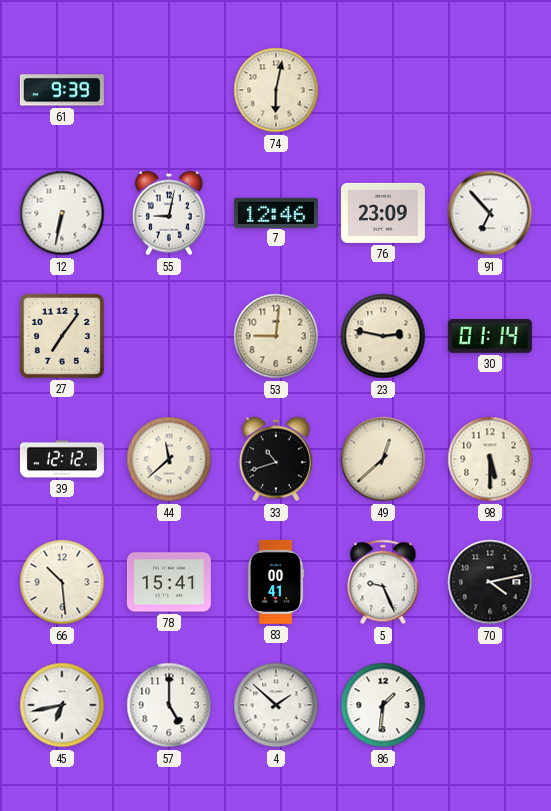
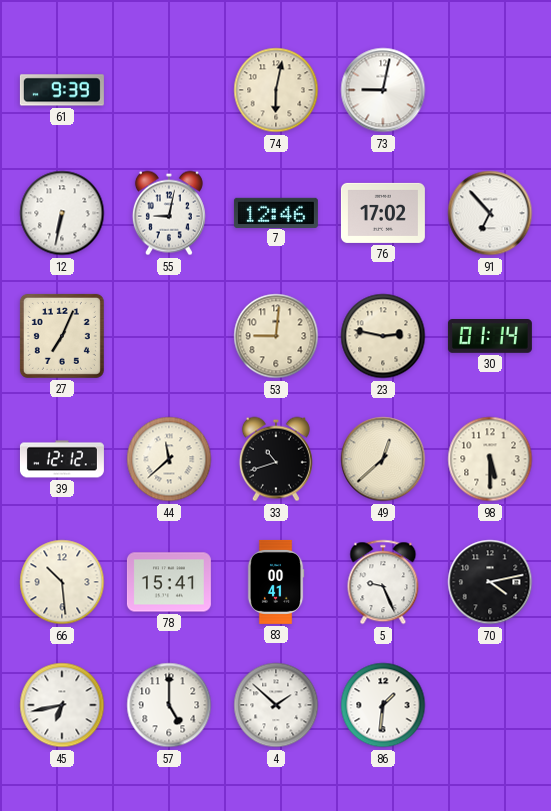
73: none -> 9:02
76: 23:09 -> 17:02
27: 7:06 -> 7:04
